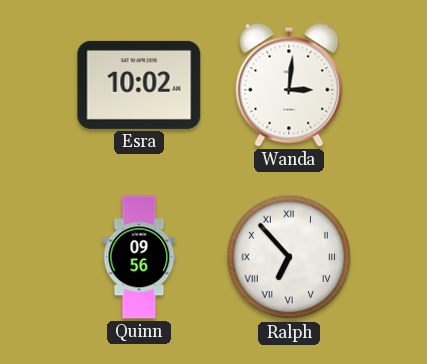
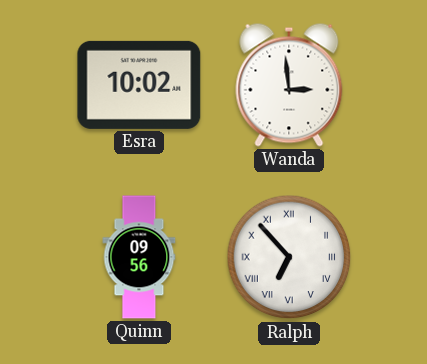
Wanda: 3:01 -> 2:59
